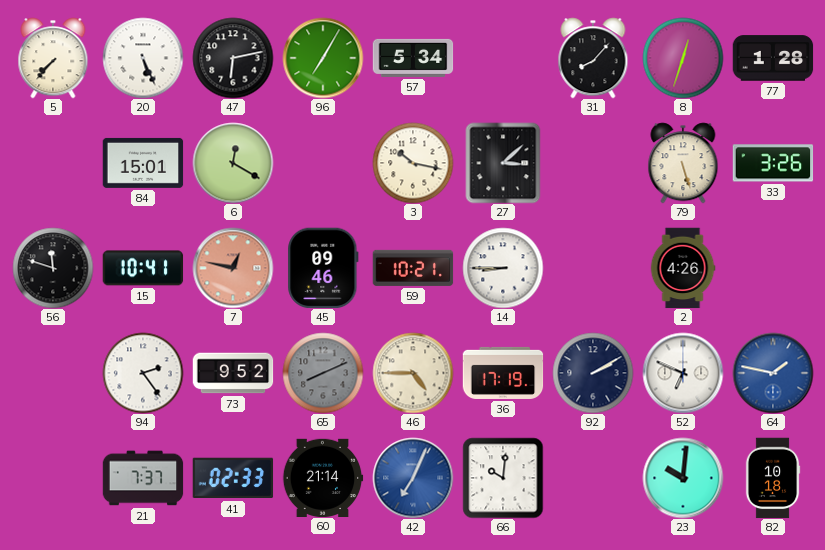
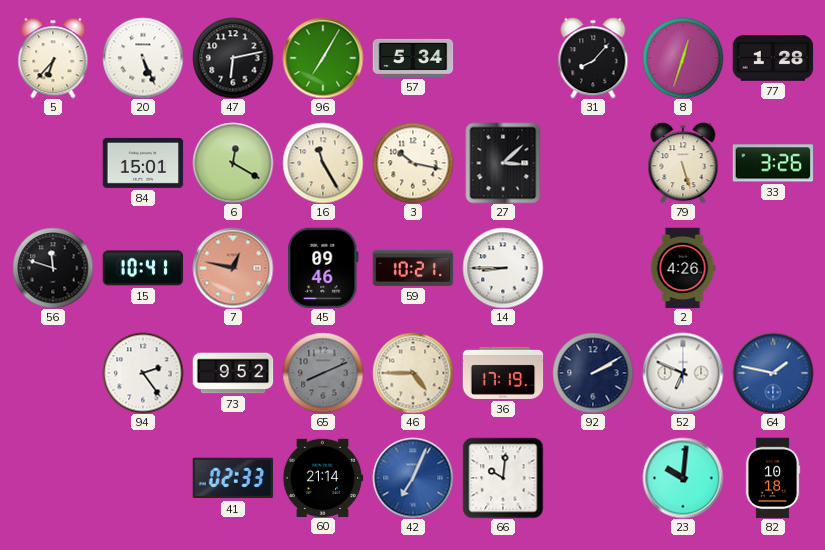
5: 7:37 -> 6:37
16: none -> 11:25
21: 7:37 -> none
